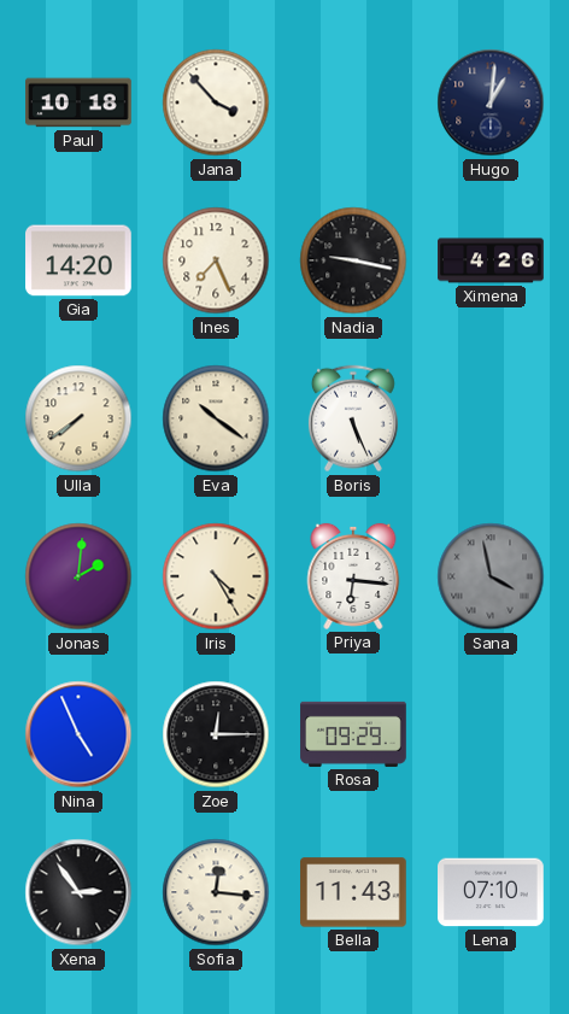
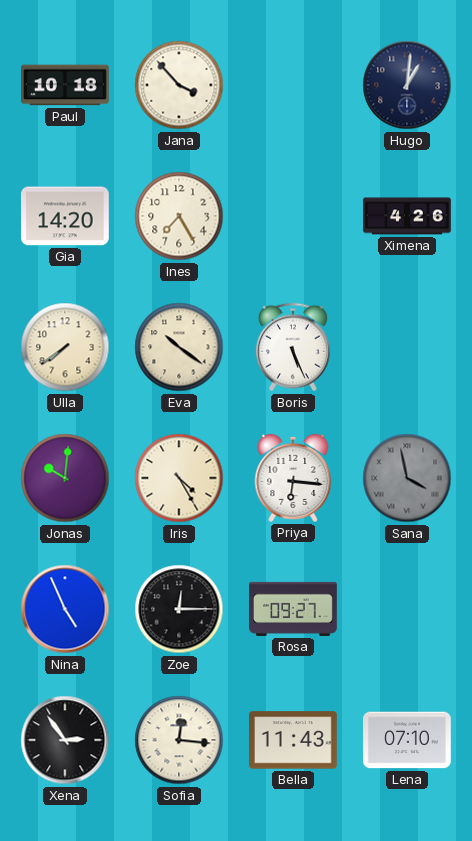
Ines: 7:26 -> 7:25
Nadia: 9:17 -> none
Jonas: 2:01 -> 10:01
Rosa: 09:29 -> 09:27
